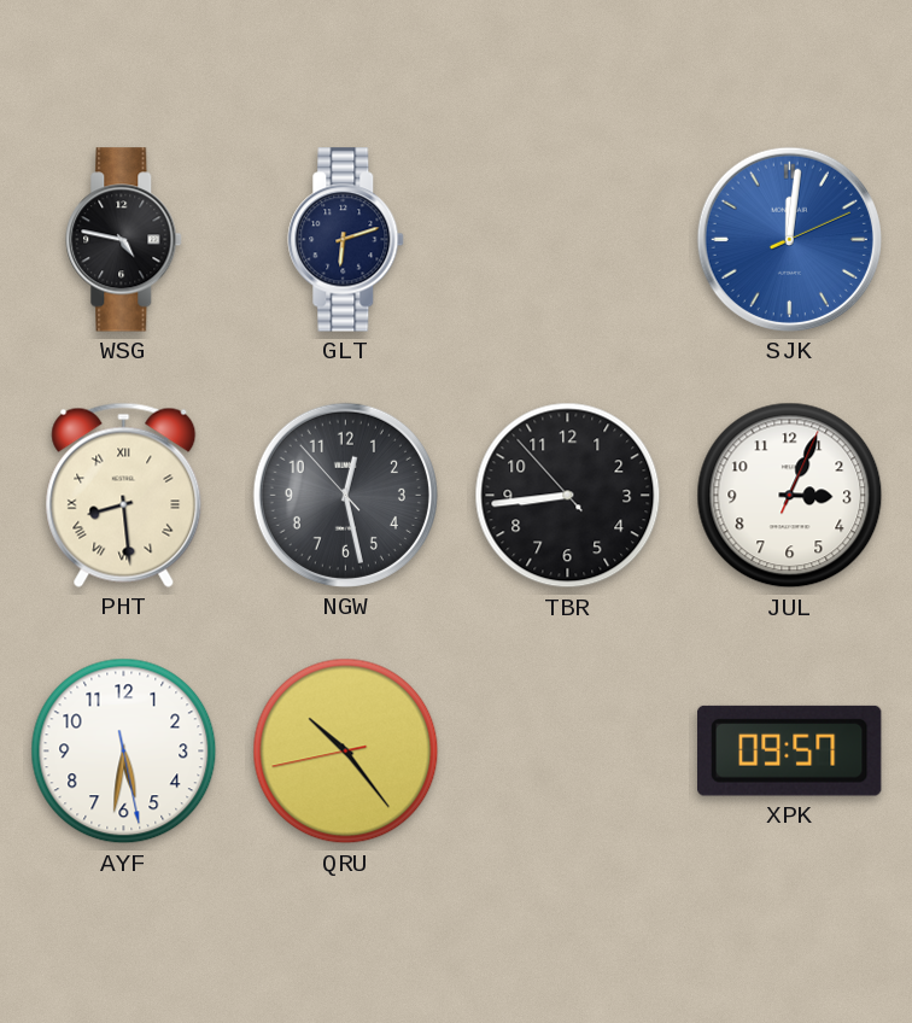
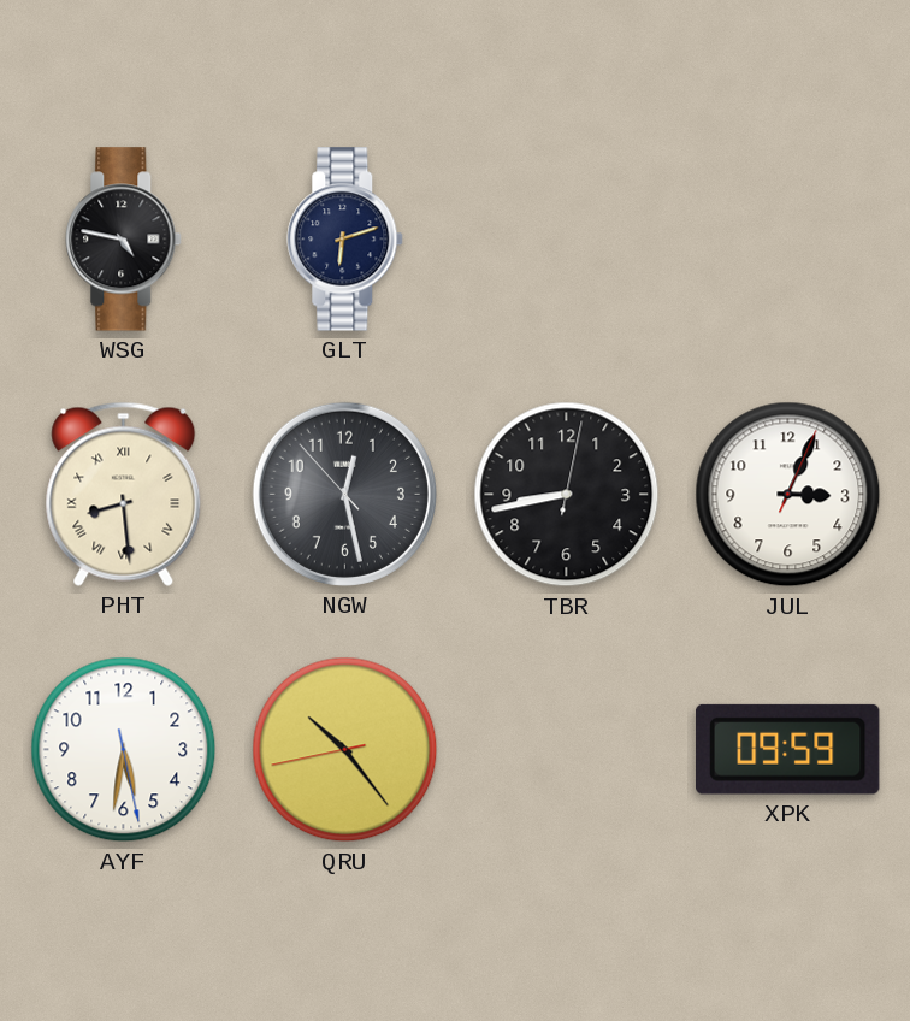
SJK: 12:01 -> none
TBR: 8:43:53 -> 8:43:02
XPK: 09:57 -> 09:59
